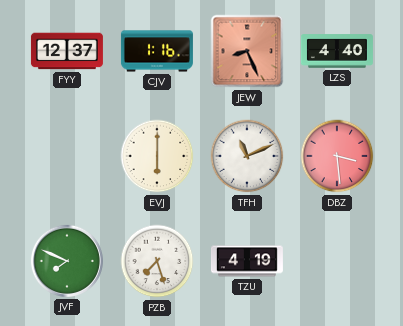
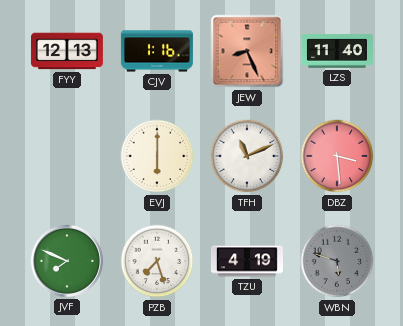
FYY: 12:37 -> 12:13
LZS: 4:40 -> 11:40
WBN: none -> 5:48
